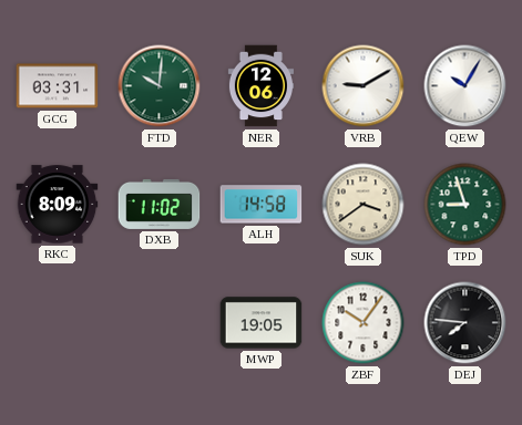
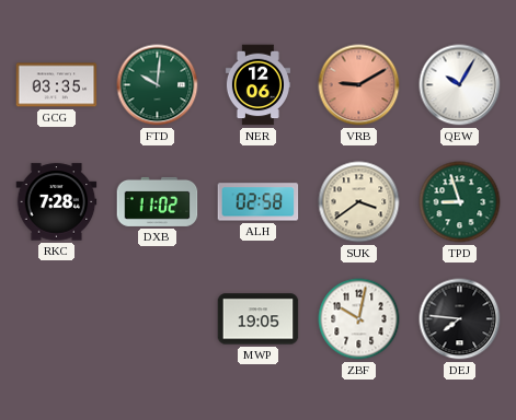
GCG: 03:31 -> 03:35
VRB dial: white -> salmon
RKC: 8:09 -> 7:28
ALH: 14:58 -> 02:58
ZBF: 10:06 -> 10:02
